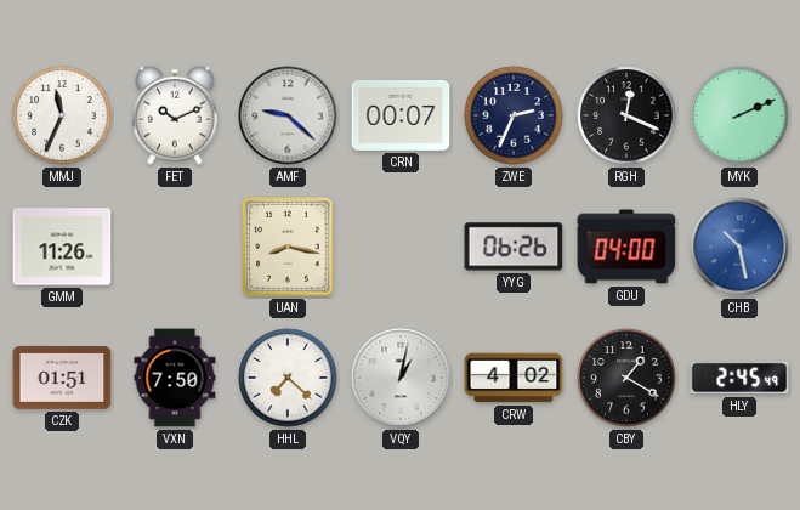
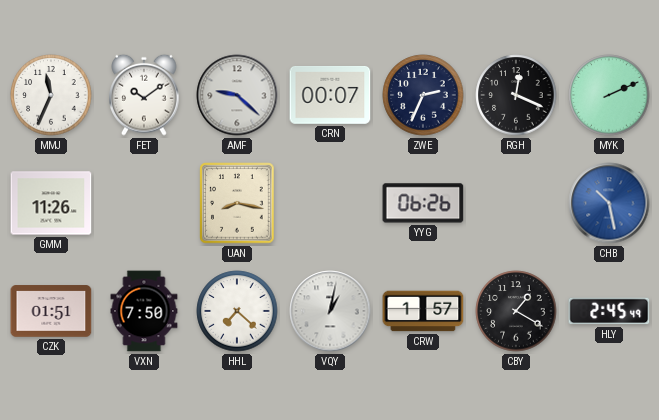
FET: 10:11 -> 10:09
GDU: 04:00 -> none
CRW: 4:02 -> 1:57
